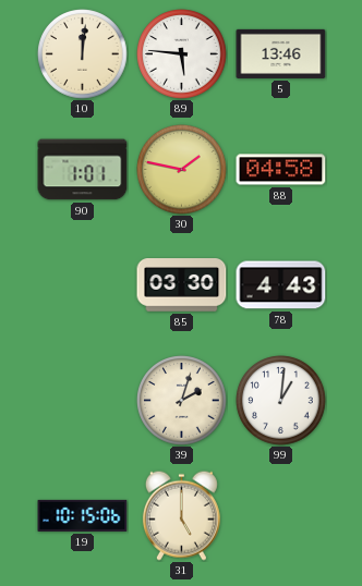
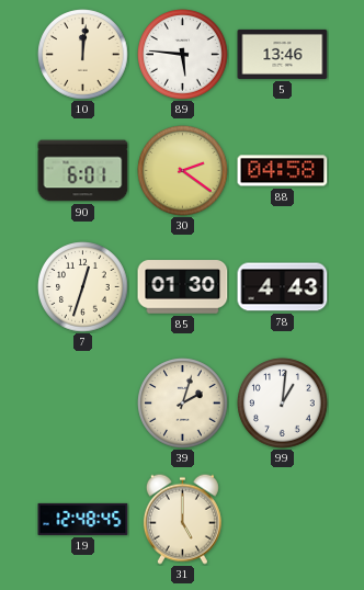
90: 1:01 -> 6:01
30: 1:47 -> 2:21
7: none -> 12:33
85: 03:30 -> 01:30
19: 10:15 -> 12:48
